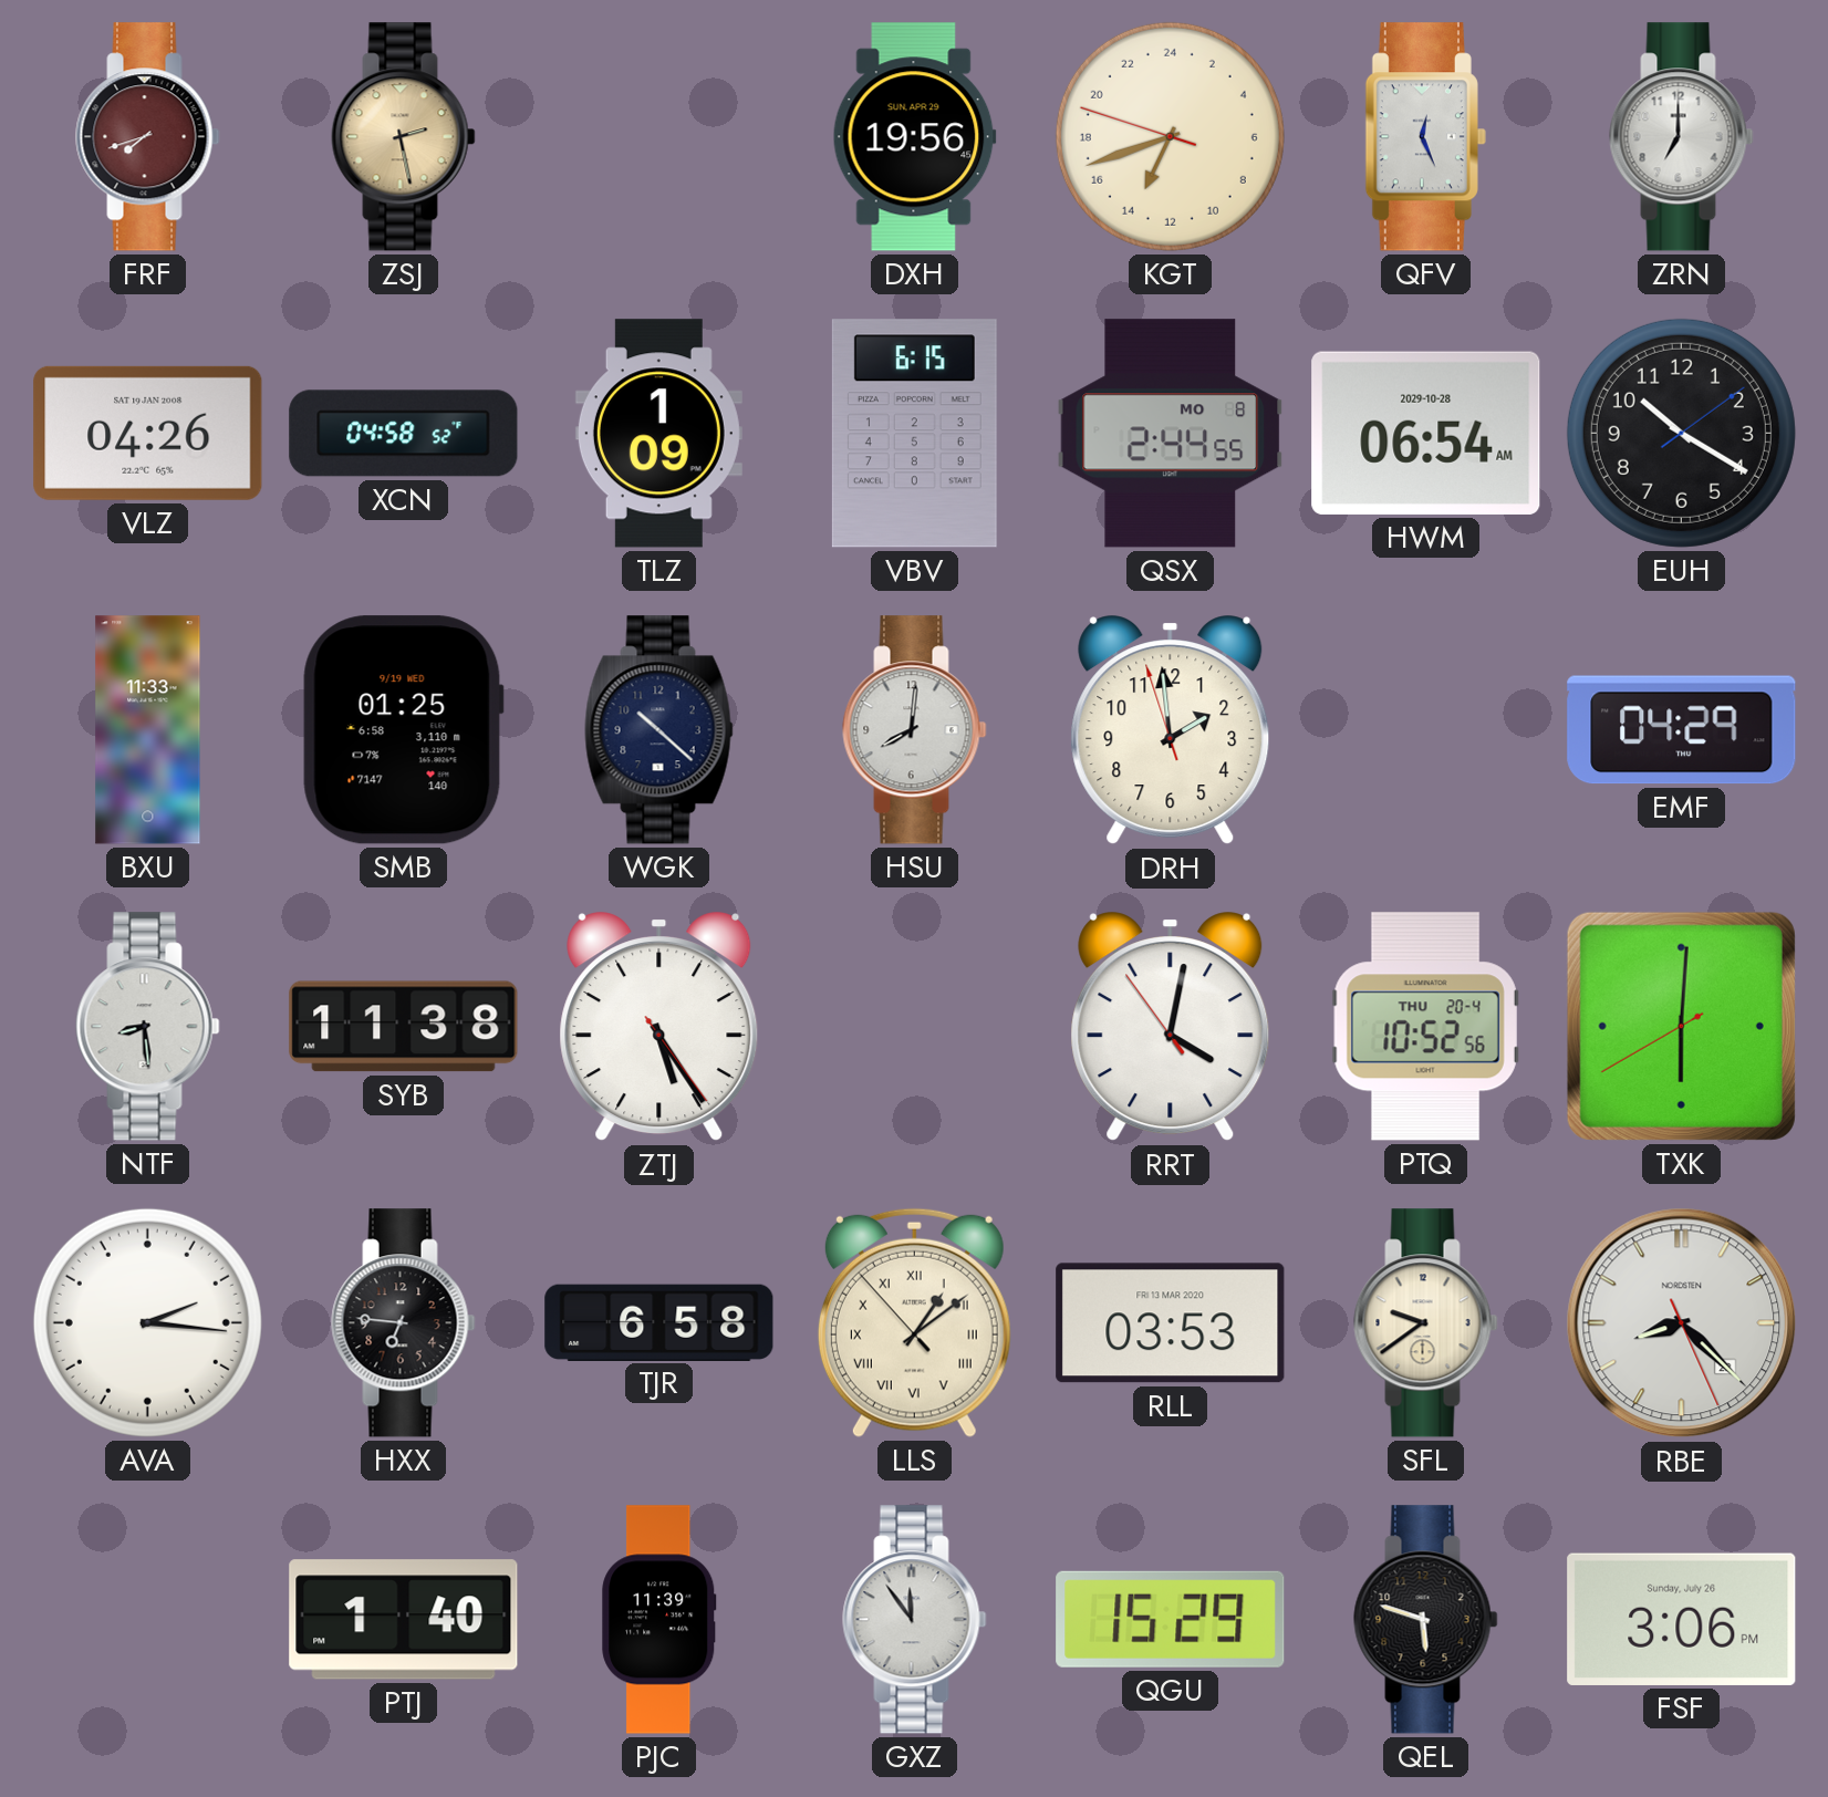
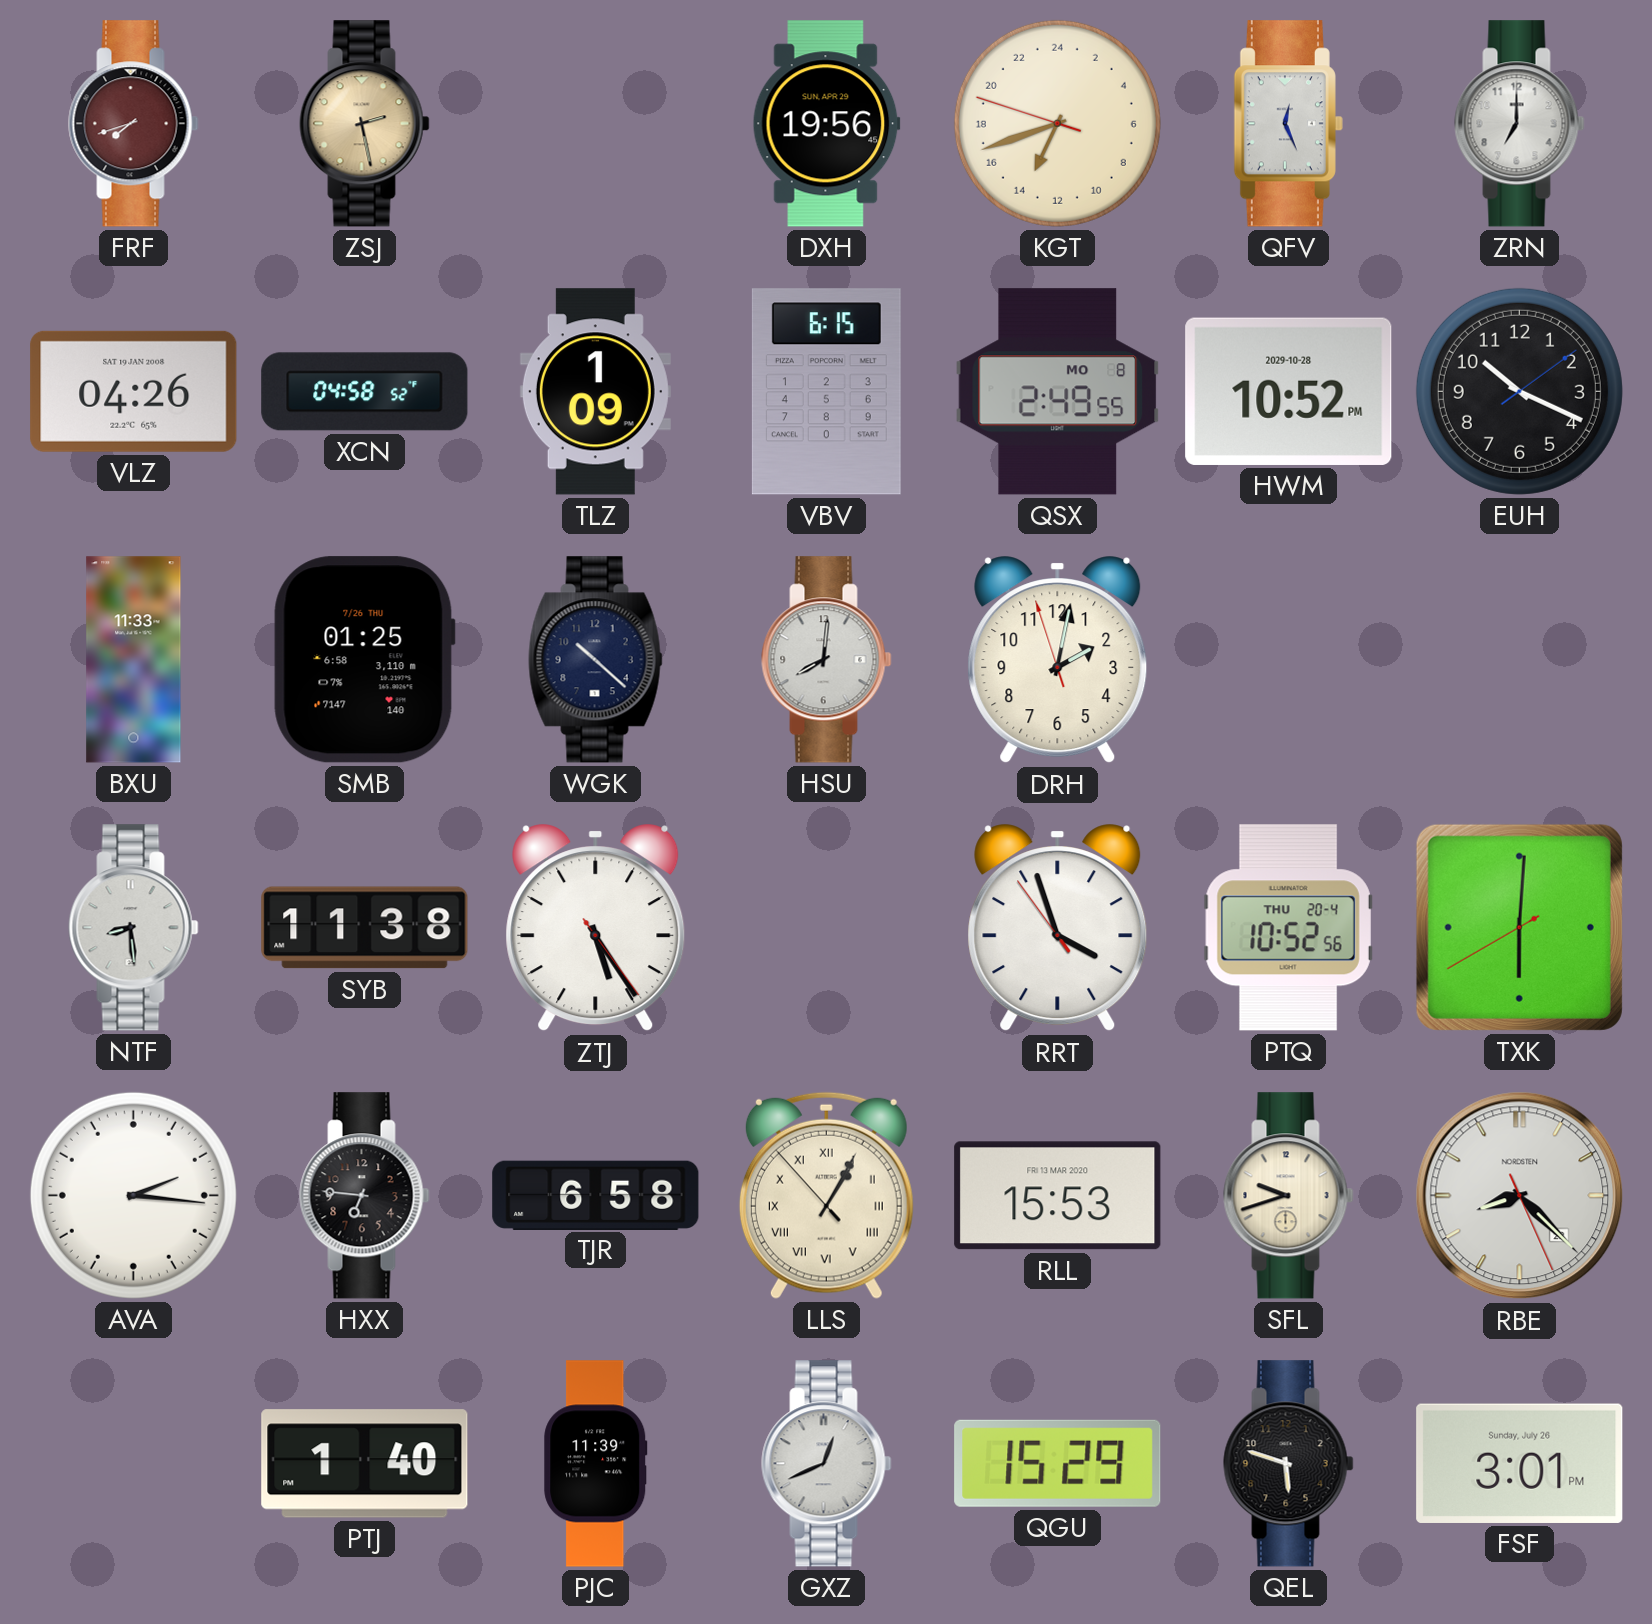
QSX: 2:44 -> 2:49
HWM: 06:54 -> 10:52
EUH: 10:20 -> 10:19
SMB date: 9/19 WED -> 7/26 THU
DRH: 1:58 -> 2:01
EMF: 04:29 -> none
RRT: 4:01 -> 3:56
LLS: 1:08 -> 1:04
RLL: 03:53 -> 15:53
SFL: 9:39 -> 9:42
GXZ: 11:54 -> 12:41
FSF: 3:06 -> 3:01
